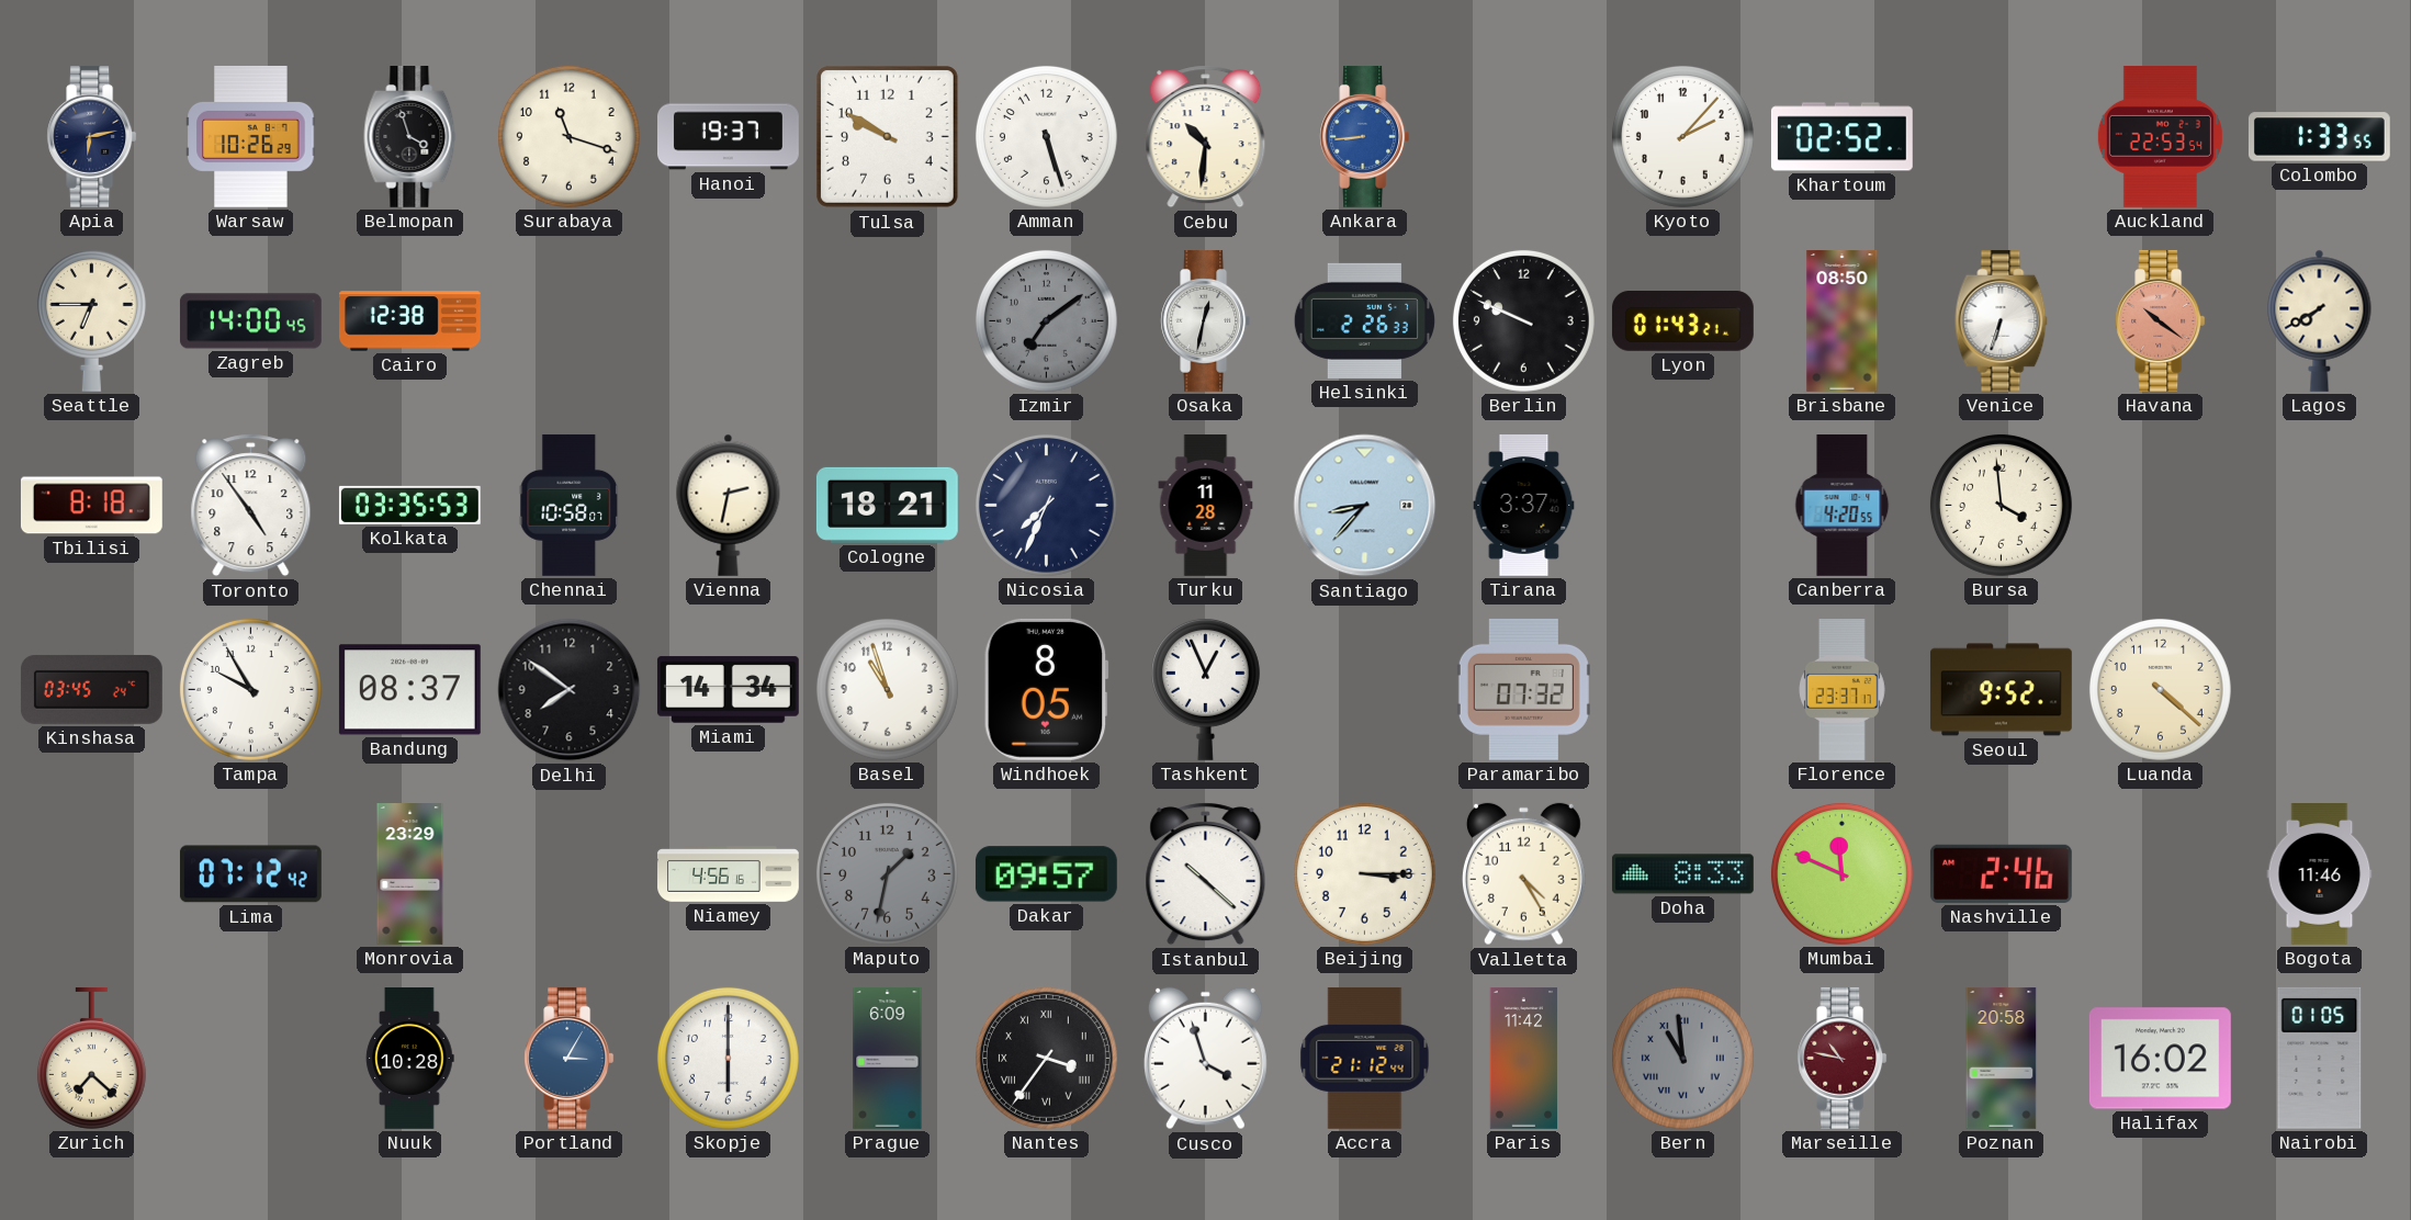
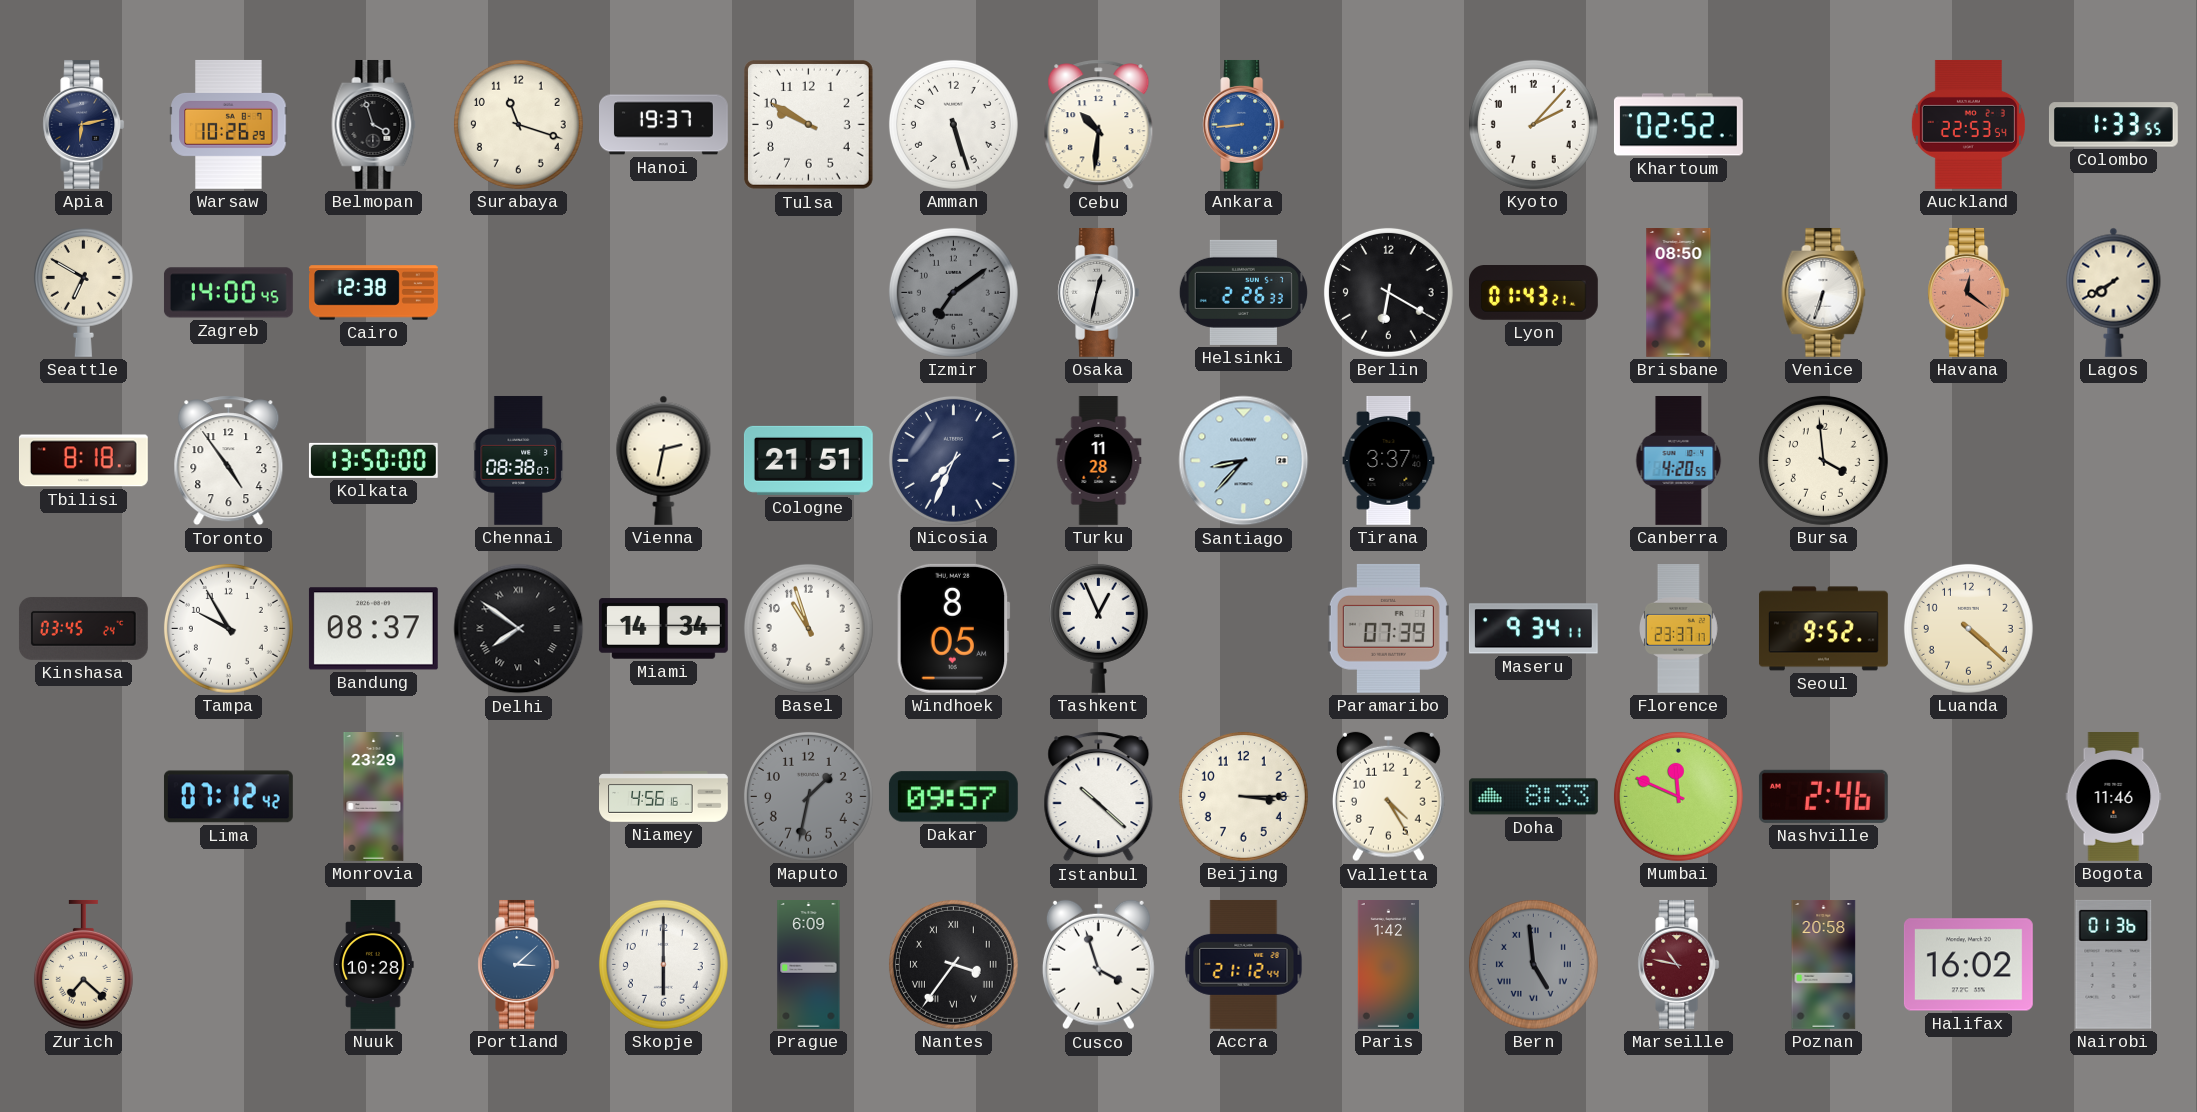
Seattle: 6:45 -> 6:50
Berlin: 9:49 -> 6:20
Havana: 10:21 -> 12:21
Kolkata: 03:35 -> 13:50
Chennai: 10:58 -> 08:38
Cologne: 18:21 -> 21:51
Delhi numerals: Arabic -> Roman
Paramaribo: 07:32 -> 07:39
Maseru: none -> 9:34
Portland: 3:05 -> 3:08
Paris: 11:42 -> 1:42
Bern: 10:59 -> 4:59
Nairobi: 01:05 -> 01:36
